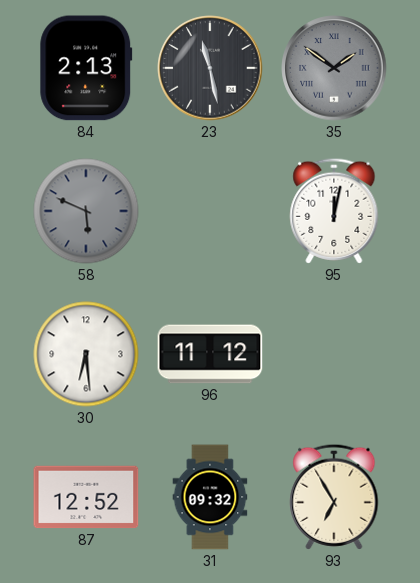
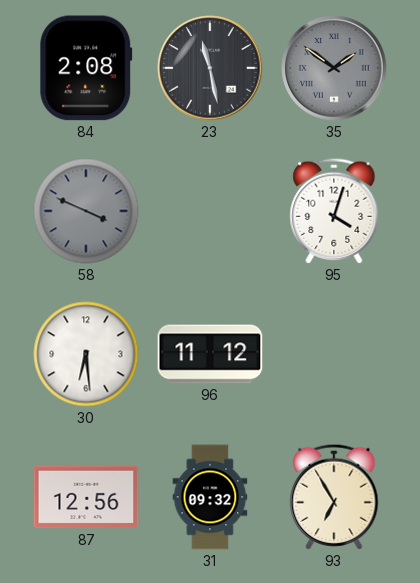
84: 2:13 -> 2:08
58: 5:49 -> 3:49
95: 12:02 -> 4:03
87: 12:52 -> 12:56
